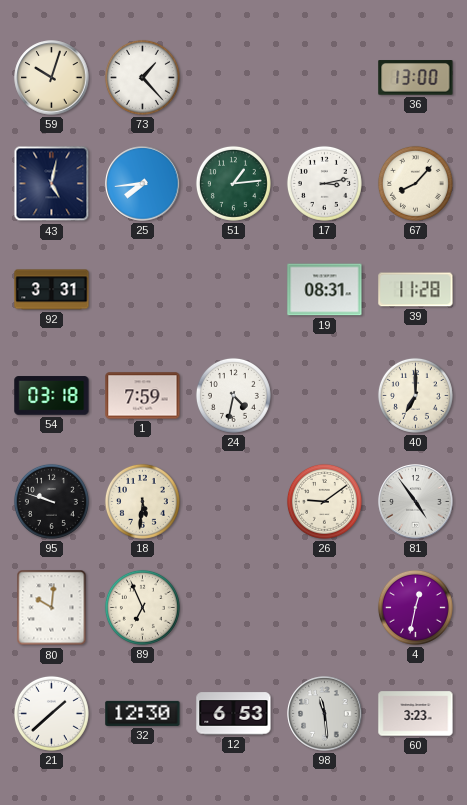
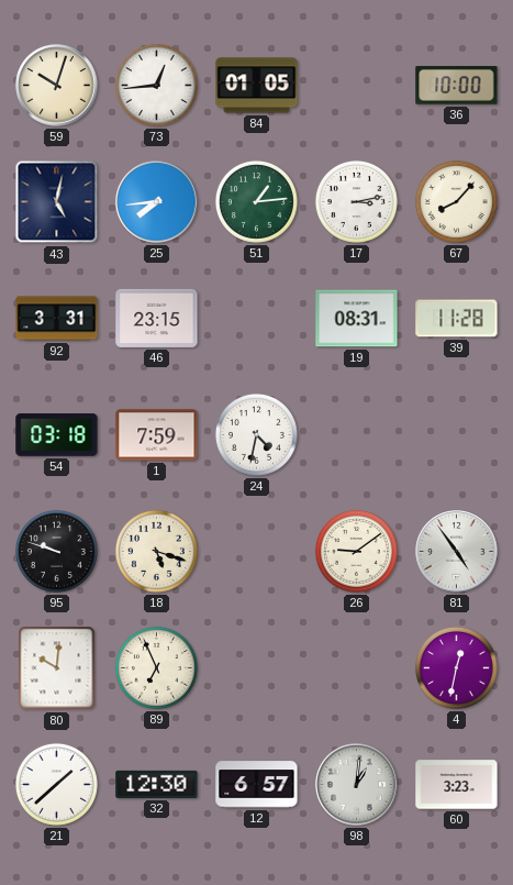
73: 1:23 -> 12:44
84: none -> 01:05
36: 13:00 -> 10:00
46: none -> 23:15
40: 7:00 -> none
18: 5:31 -> 5:18
12: 6:53 -> 6:57
98: 11:29 -> 1:01
